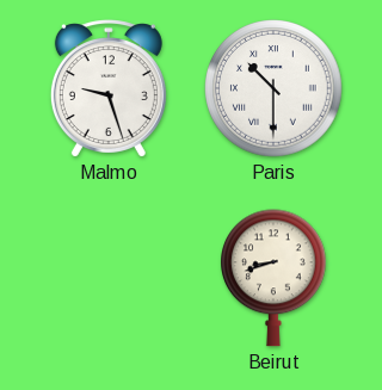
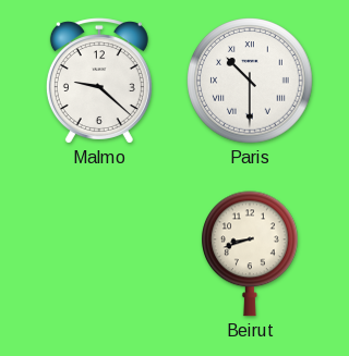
Malmo: 9:27 -> 9:22
